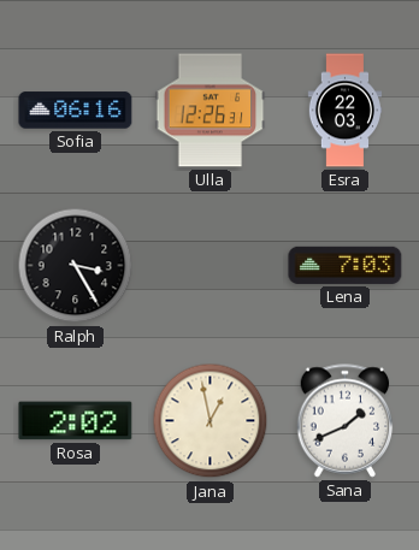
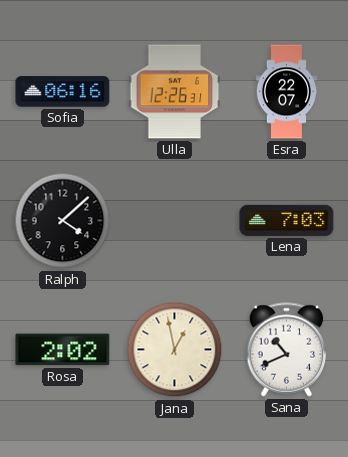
Esra: 22:03 -> 22:07
Ralph: 3:25 -> 4:08
Sana: 1:41 -> 10:41
